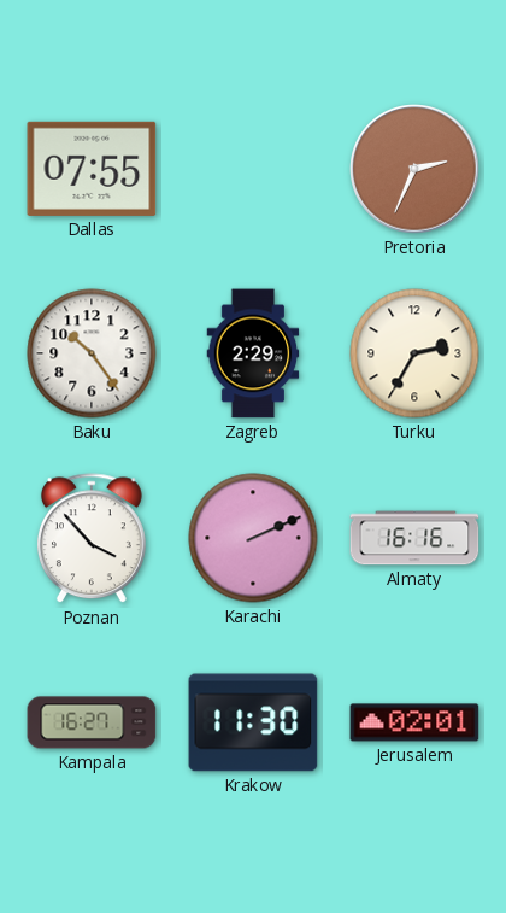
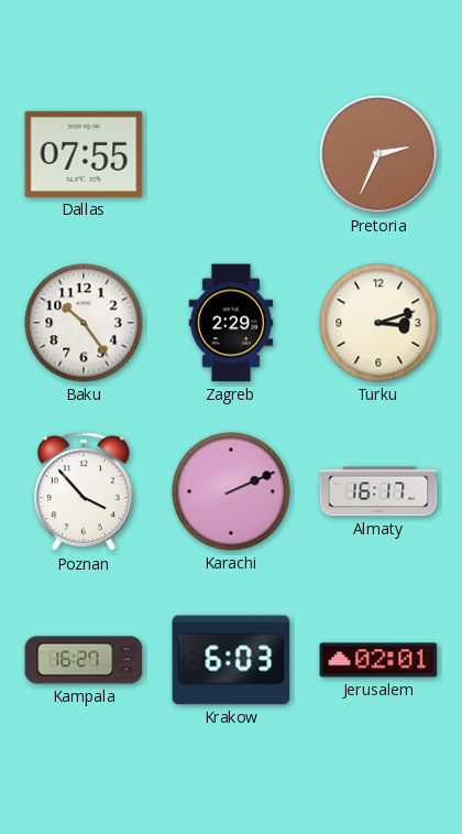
Turku: 2:35 -> 3:12
Almaty: 16:16 -> 16:17
Krakow: 11:30 -> 6:03
